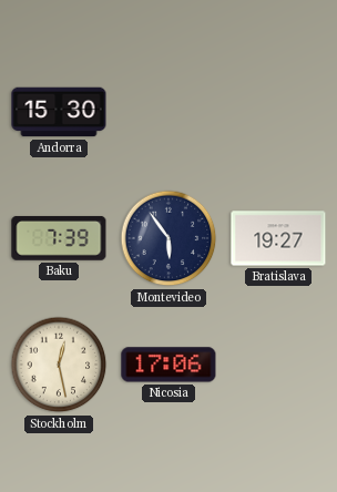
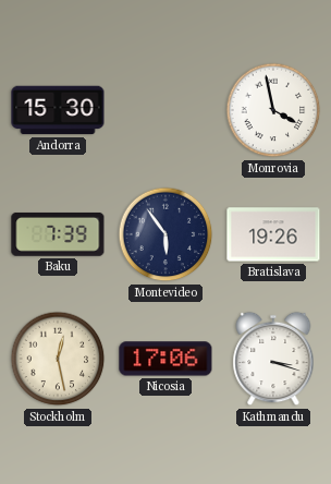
Monrovia: none -> 3:58
Bratislava: 19:27 -> 19:26
Kathmandu: none -> 3:18
